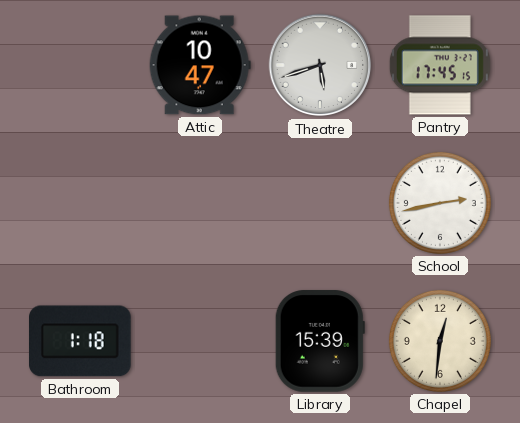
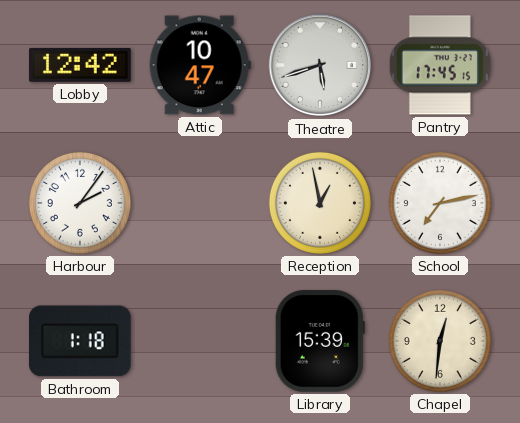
Lobby: none -> 12:42
Harbour: none -> 2:06
Reception: none -> 12:58
School: 2:43 -> 7:13
